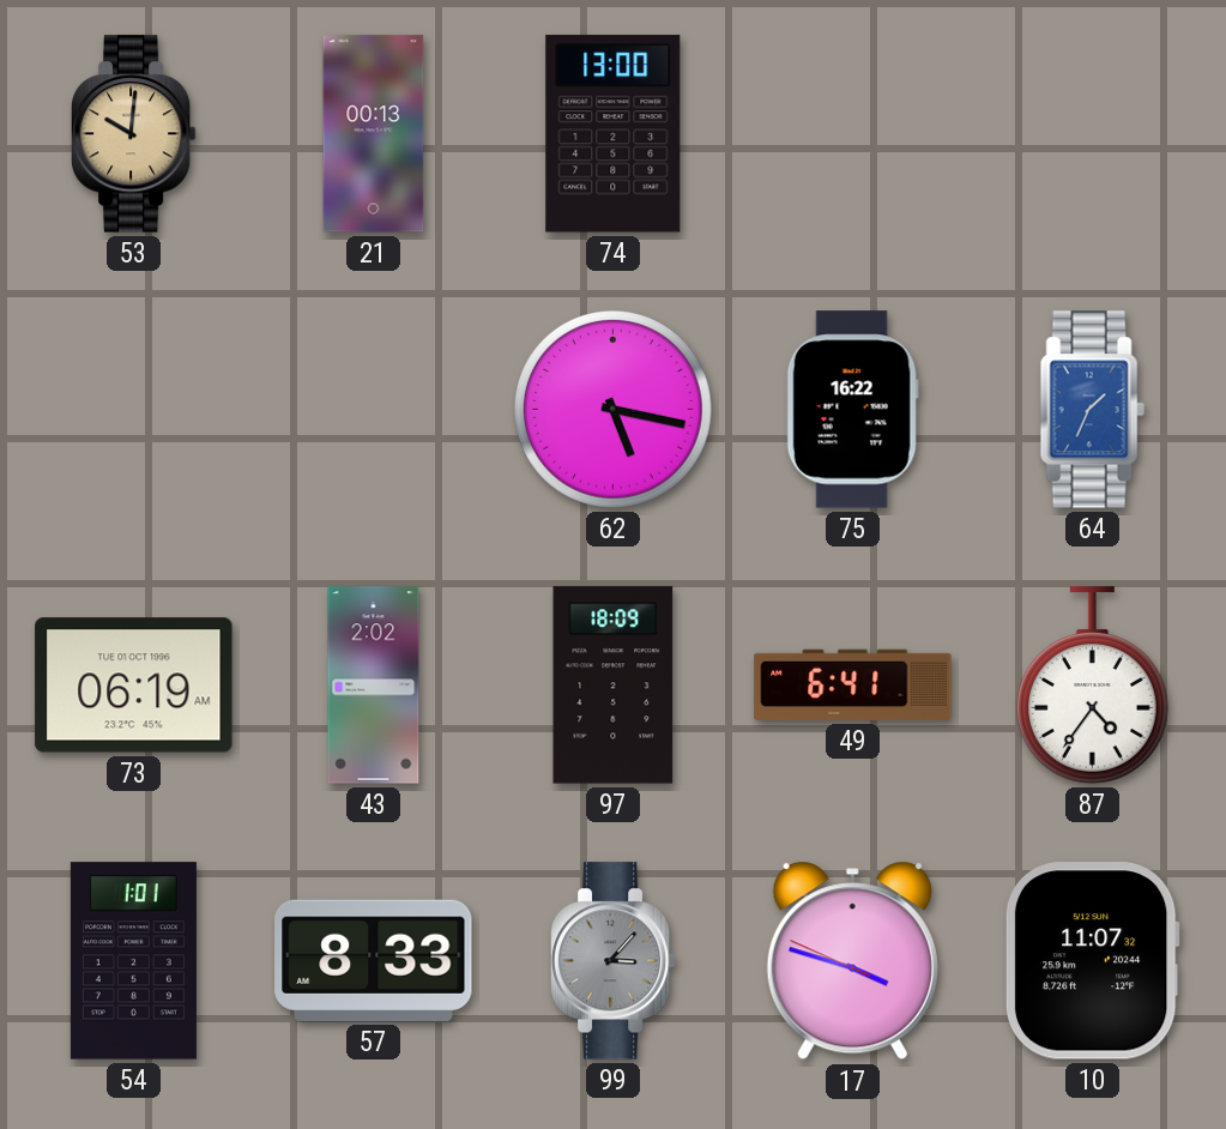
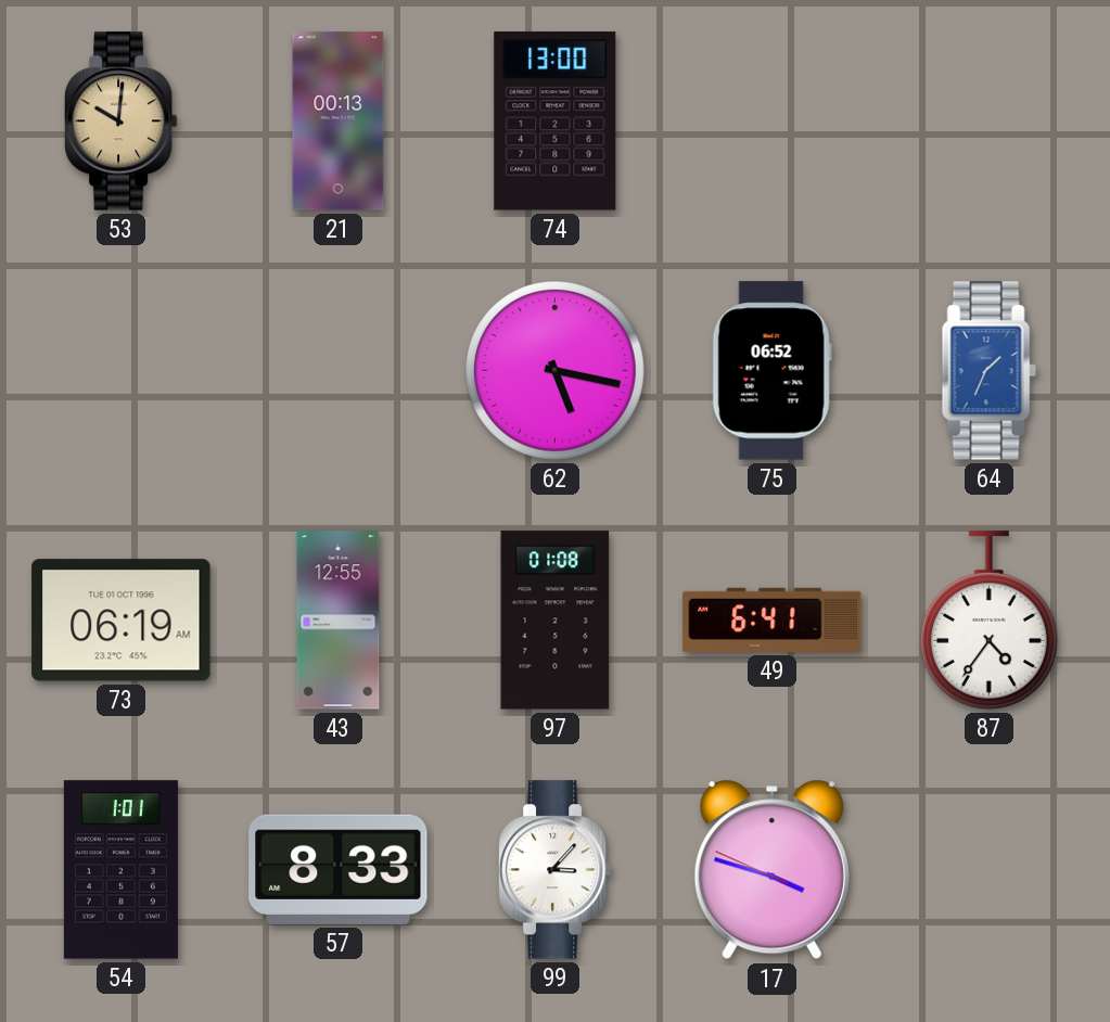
75: 16:22 -> 06:52
43: 2:02 -> 12:55
97: 18:09 -> 01:08
99 dial: grey -> white
10: 11:07 -> none
